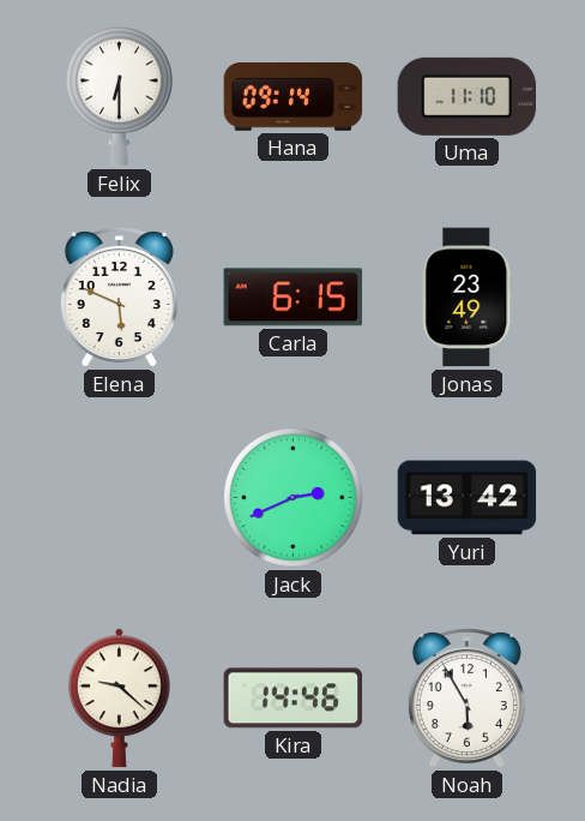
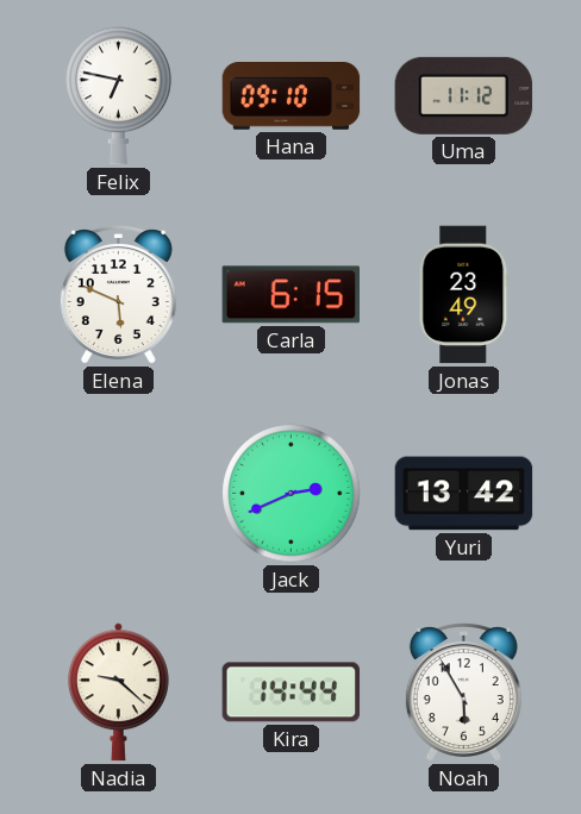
Felix: 6:30 -> 6:47
Hana: 09:14 -> 09:10
Uma: 11:10 -> 11:12
Kira: 14:46 -> 14:44
